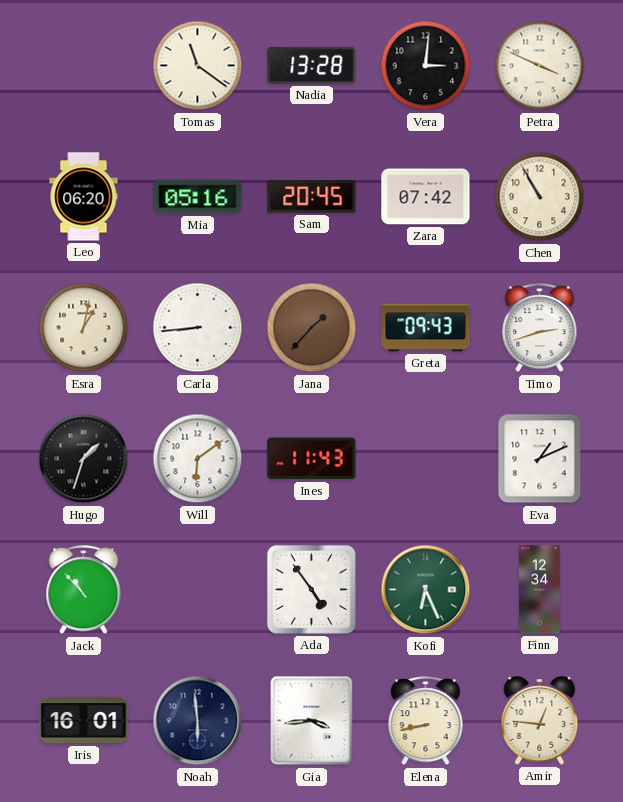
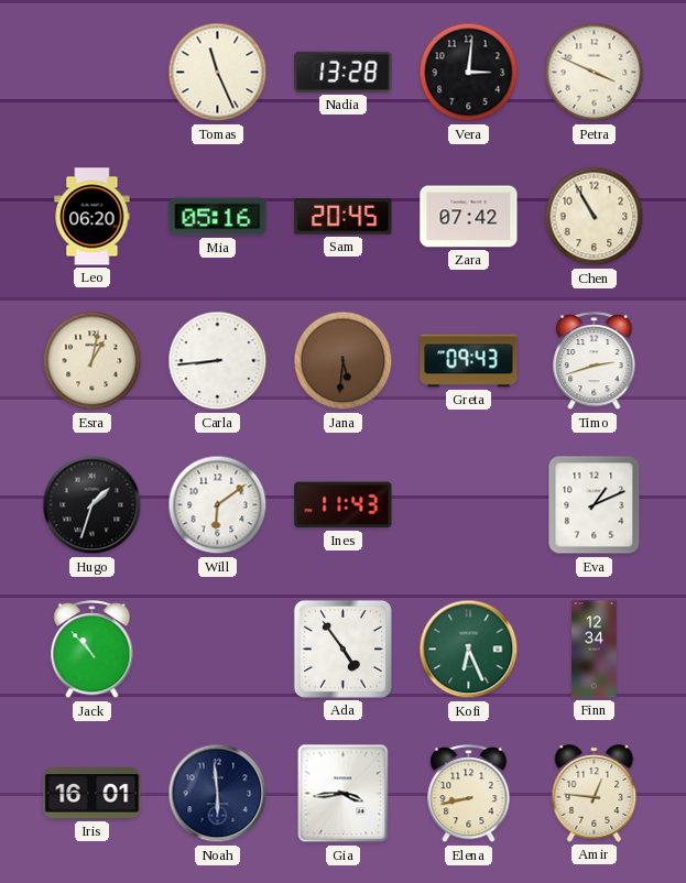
Tomas: 11:21 -> 11:26
Jana: 1:37 -> 5:31
